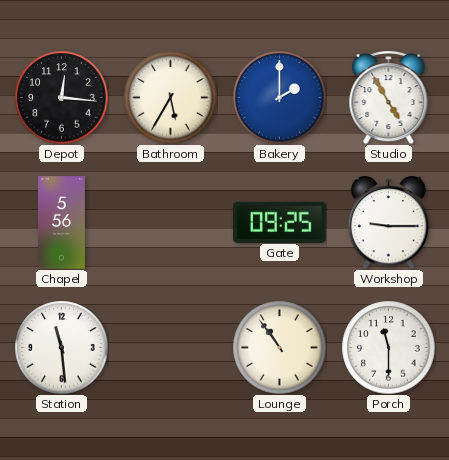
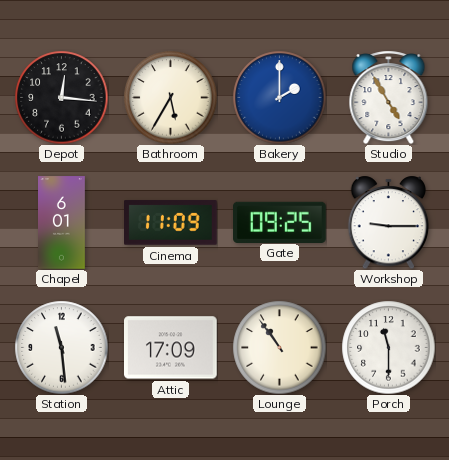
Chapel: 5:56 -> 6:01
Cinema: none -> 11:09
Attic: none -> 17:09
